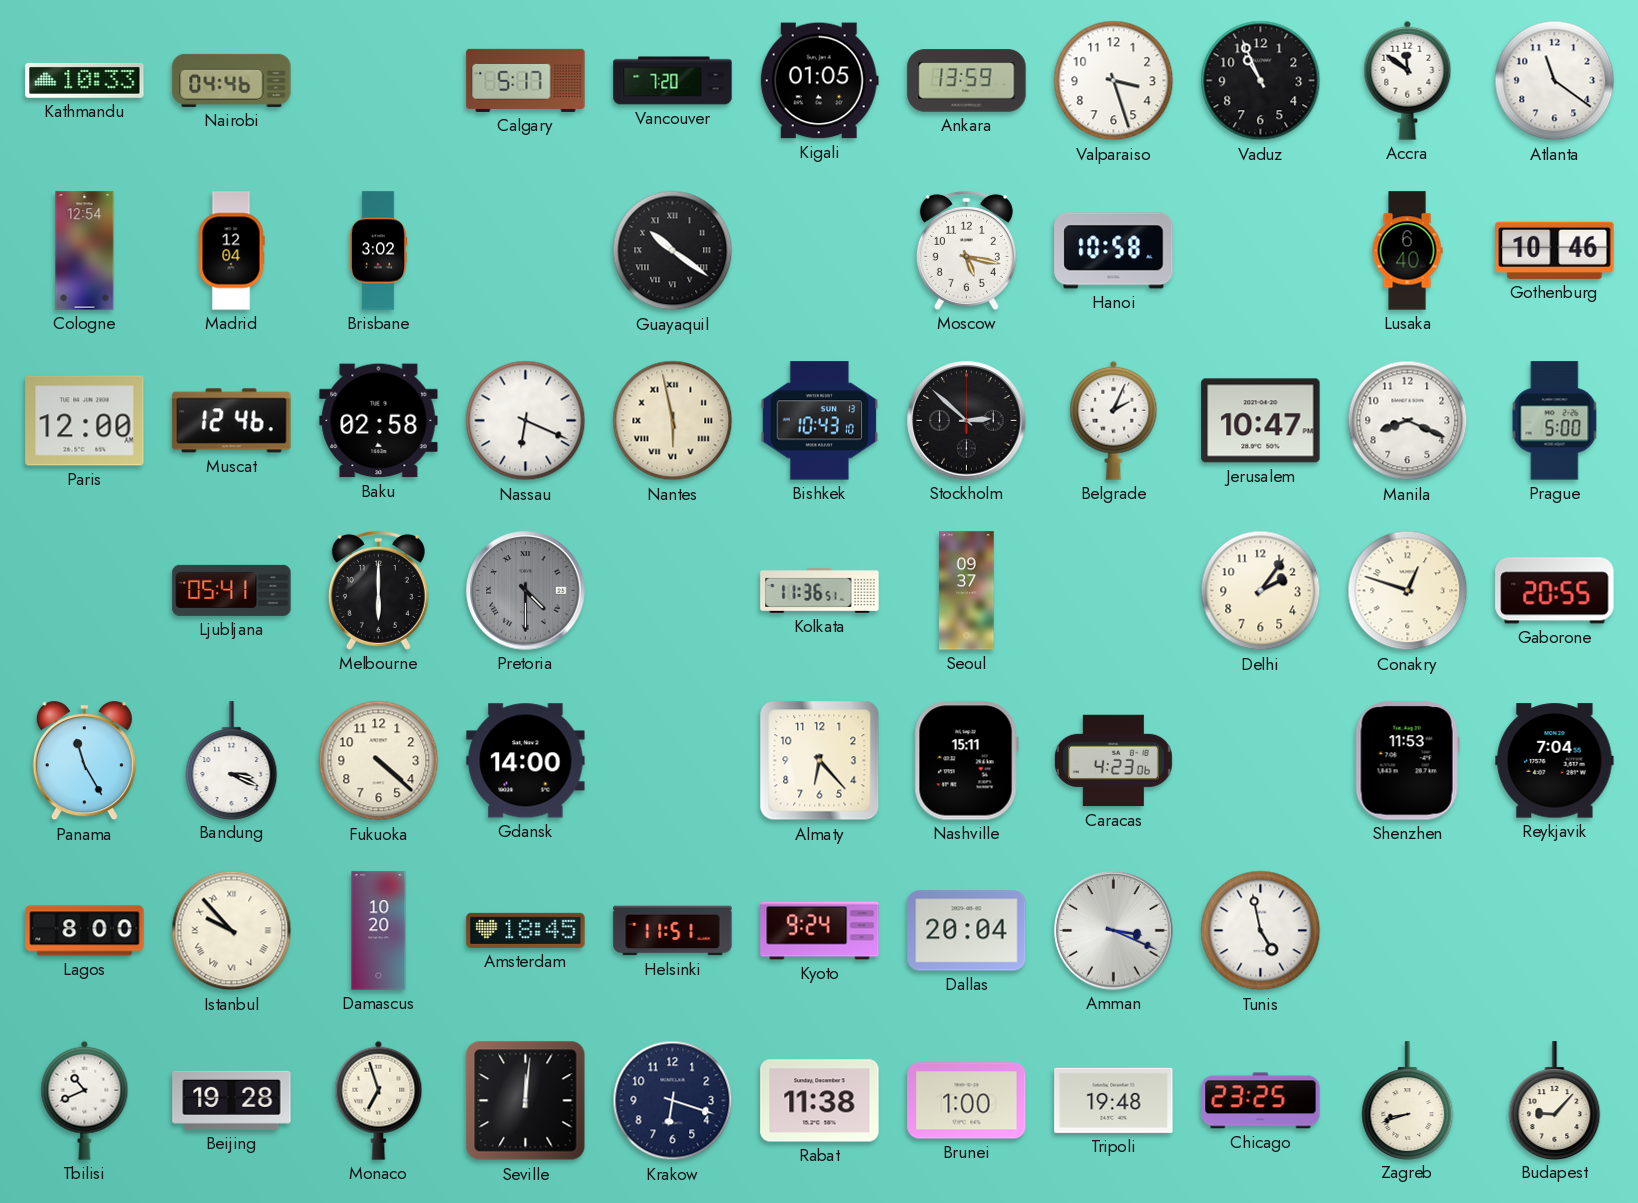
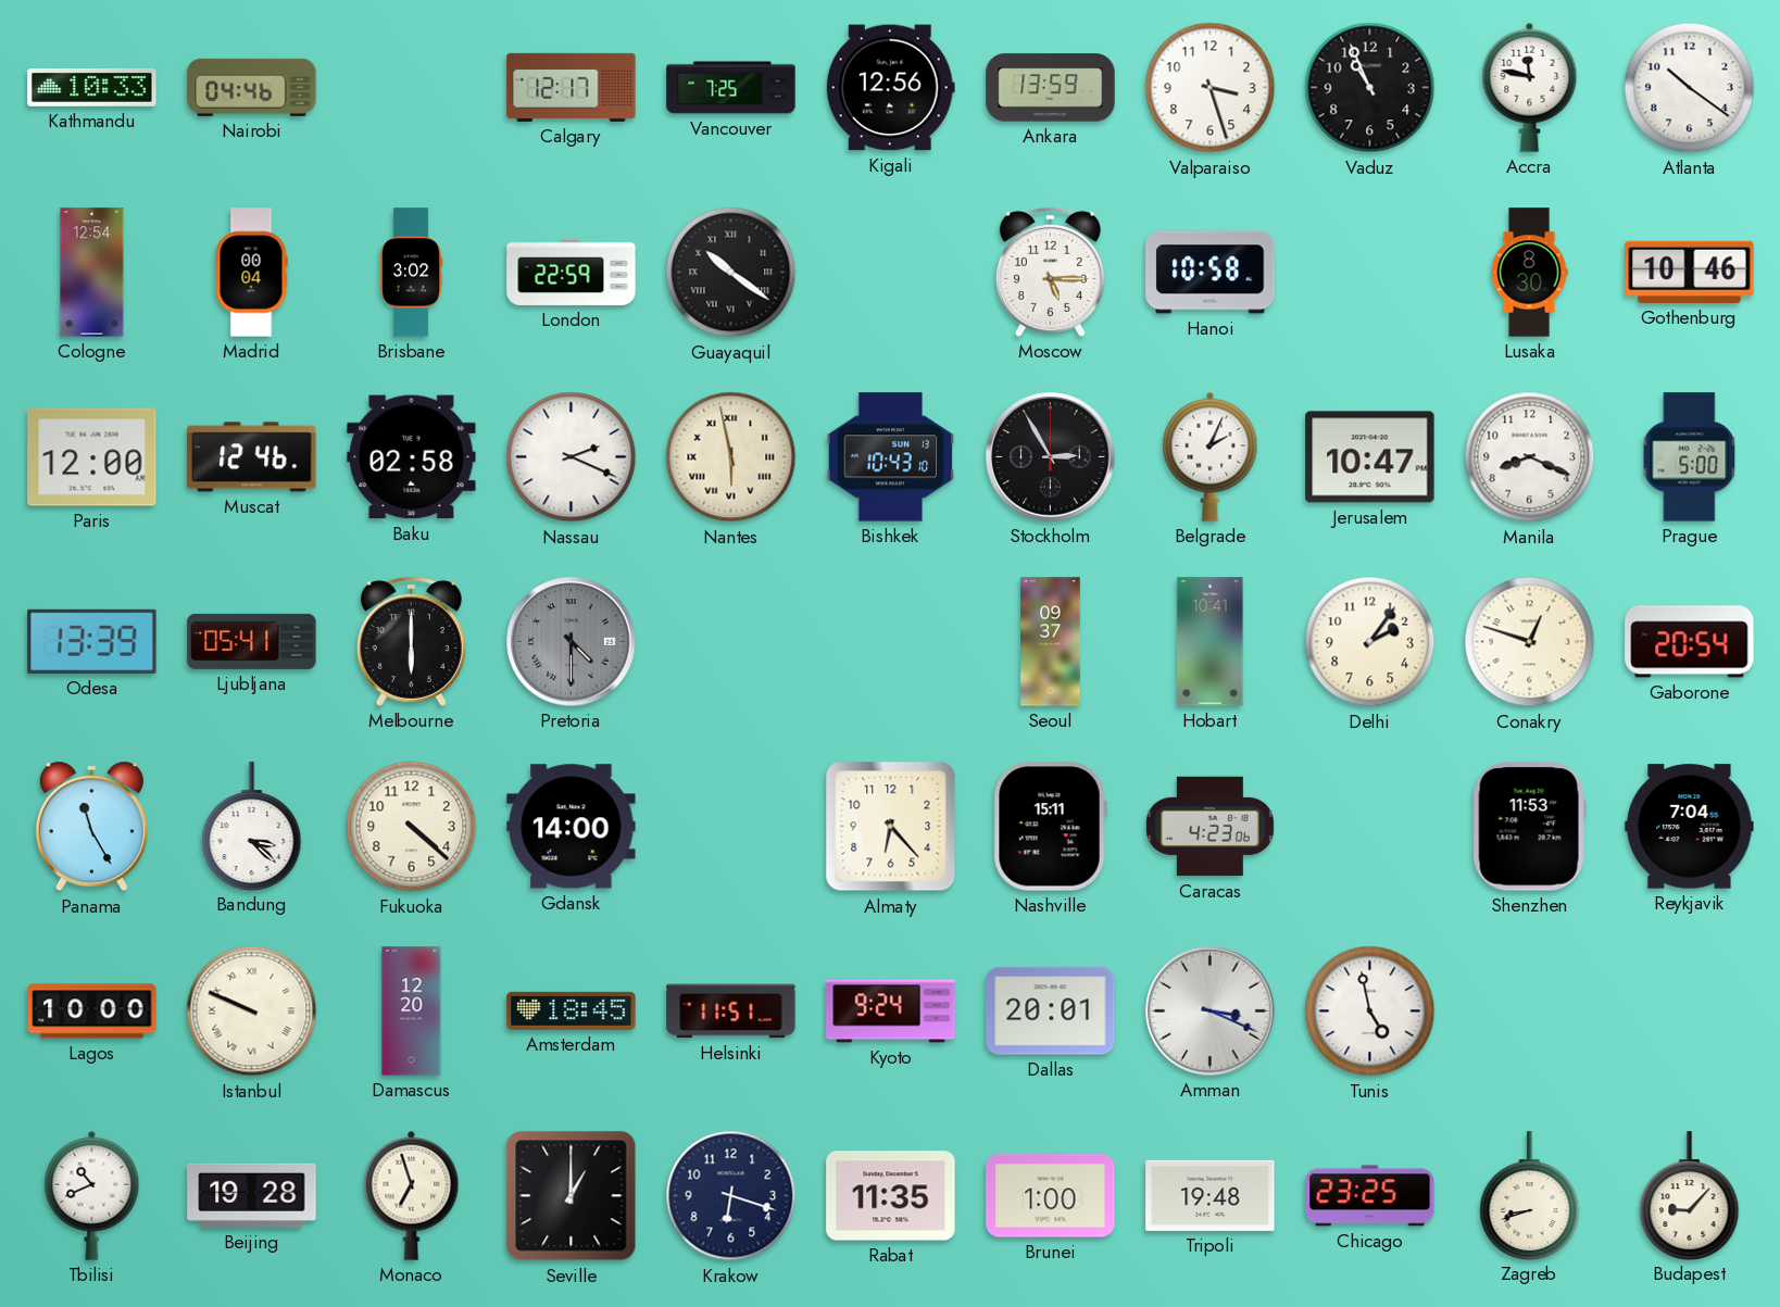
Calgary: 5:17 -> 12:17
Vancouver: 7:20 -> 7:25
Kigali: 01:05 -> 12:56
Accra: 11:51 -> 11:47
Atlanta: 11:21 -> 10:21
Madrid: 12:04 -> 00:04
London: none -> 22:59
Moscow: 5:17 -> 5:15
Lusaka: 6:40 -> 8:30
Nassau: 6:19 -> 2:19
Stockholm: 2:52 -> 2:55
Odesa: none -> 13:39
Kolkata: 11:36 -> none
Hobart: none -> 10:41
Gaborone: 20:55 -> 20:54
Bandung: 3:19 -> 3:22
Lagos: 8:00 -> 10:00
Istanbul: 9:53 -> 9:49
Damascus: 10:20 -> 12:20
Dallas: 20:04 -> 20:01
Seville: 12:01 -> 1:00
Rabat: 11:38 -> 11:35
